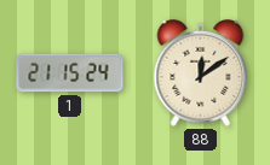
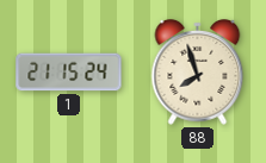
88: 12:09 -> 7:57
